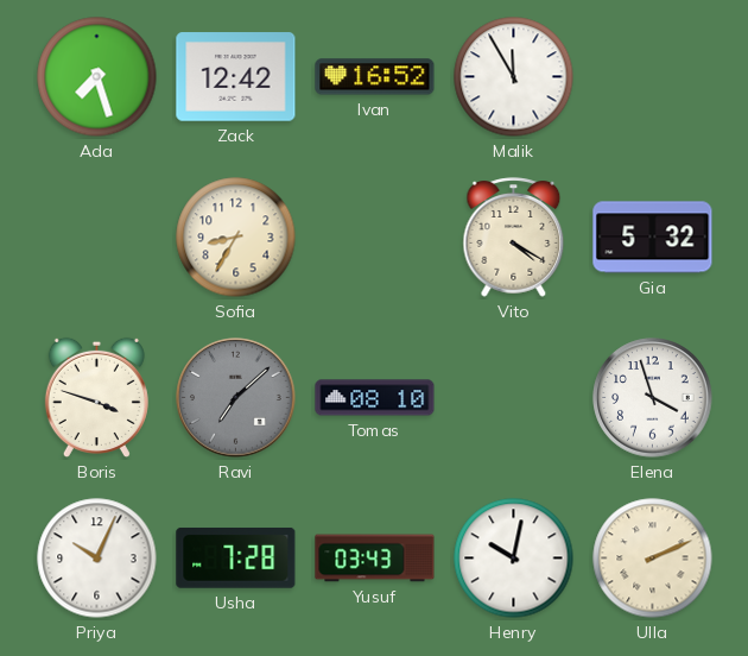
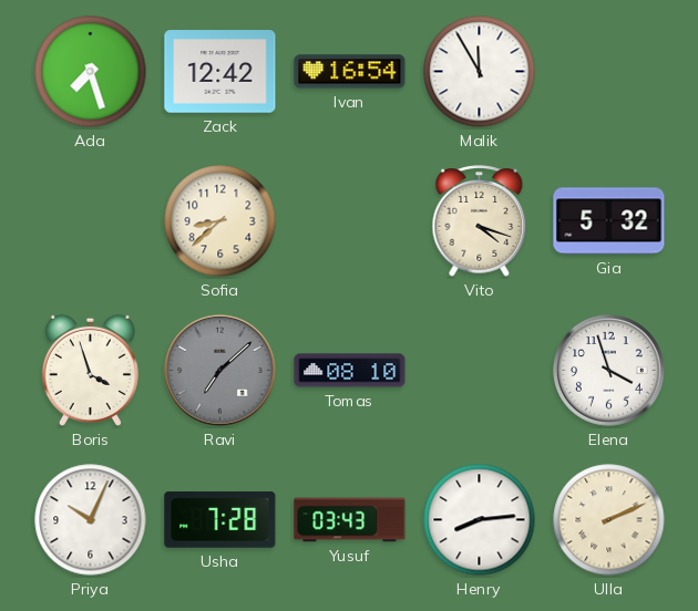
Ivan: 16:52 -> 16:54
Sofia: 8:35 -> 8:38
Vito: 4:20 -> 4:18
Boris: 3:48 -> 3:57
Henry: 10:02 -> 8:14
